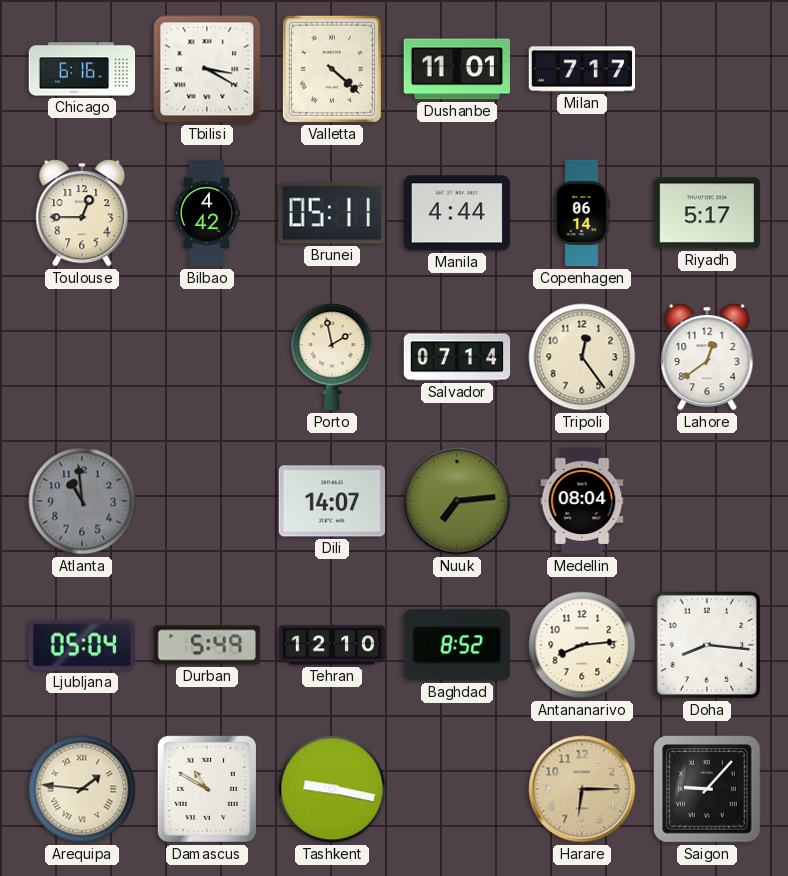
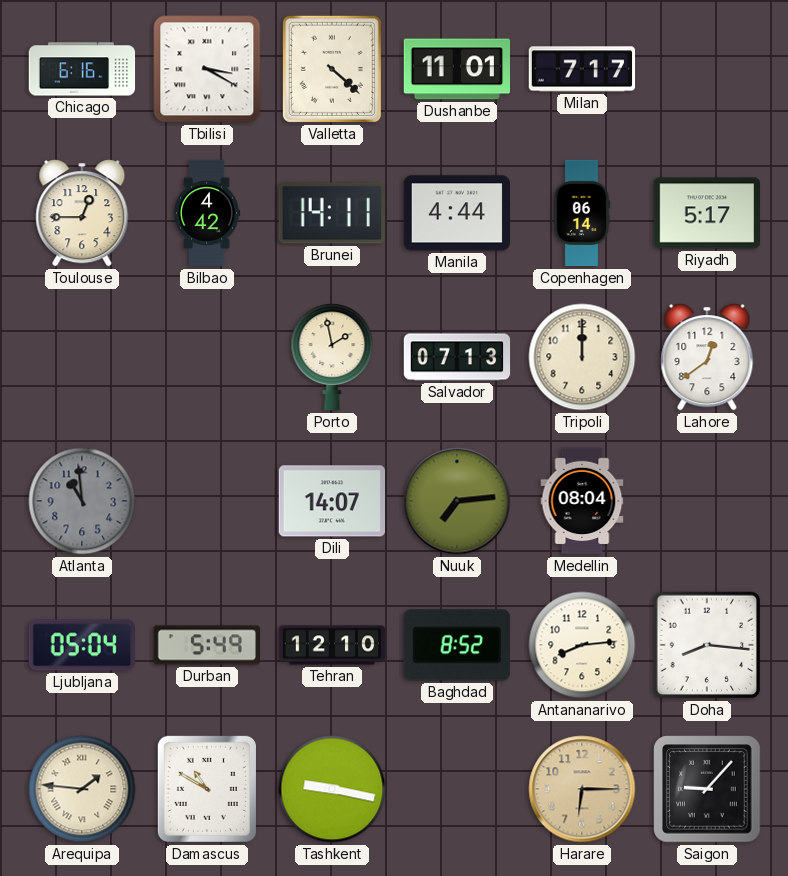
Brunei: 05:11 -> 14:11
Salvador: 07:14 -> 07:13
Tripoli: 12:24 -> 12:00
